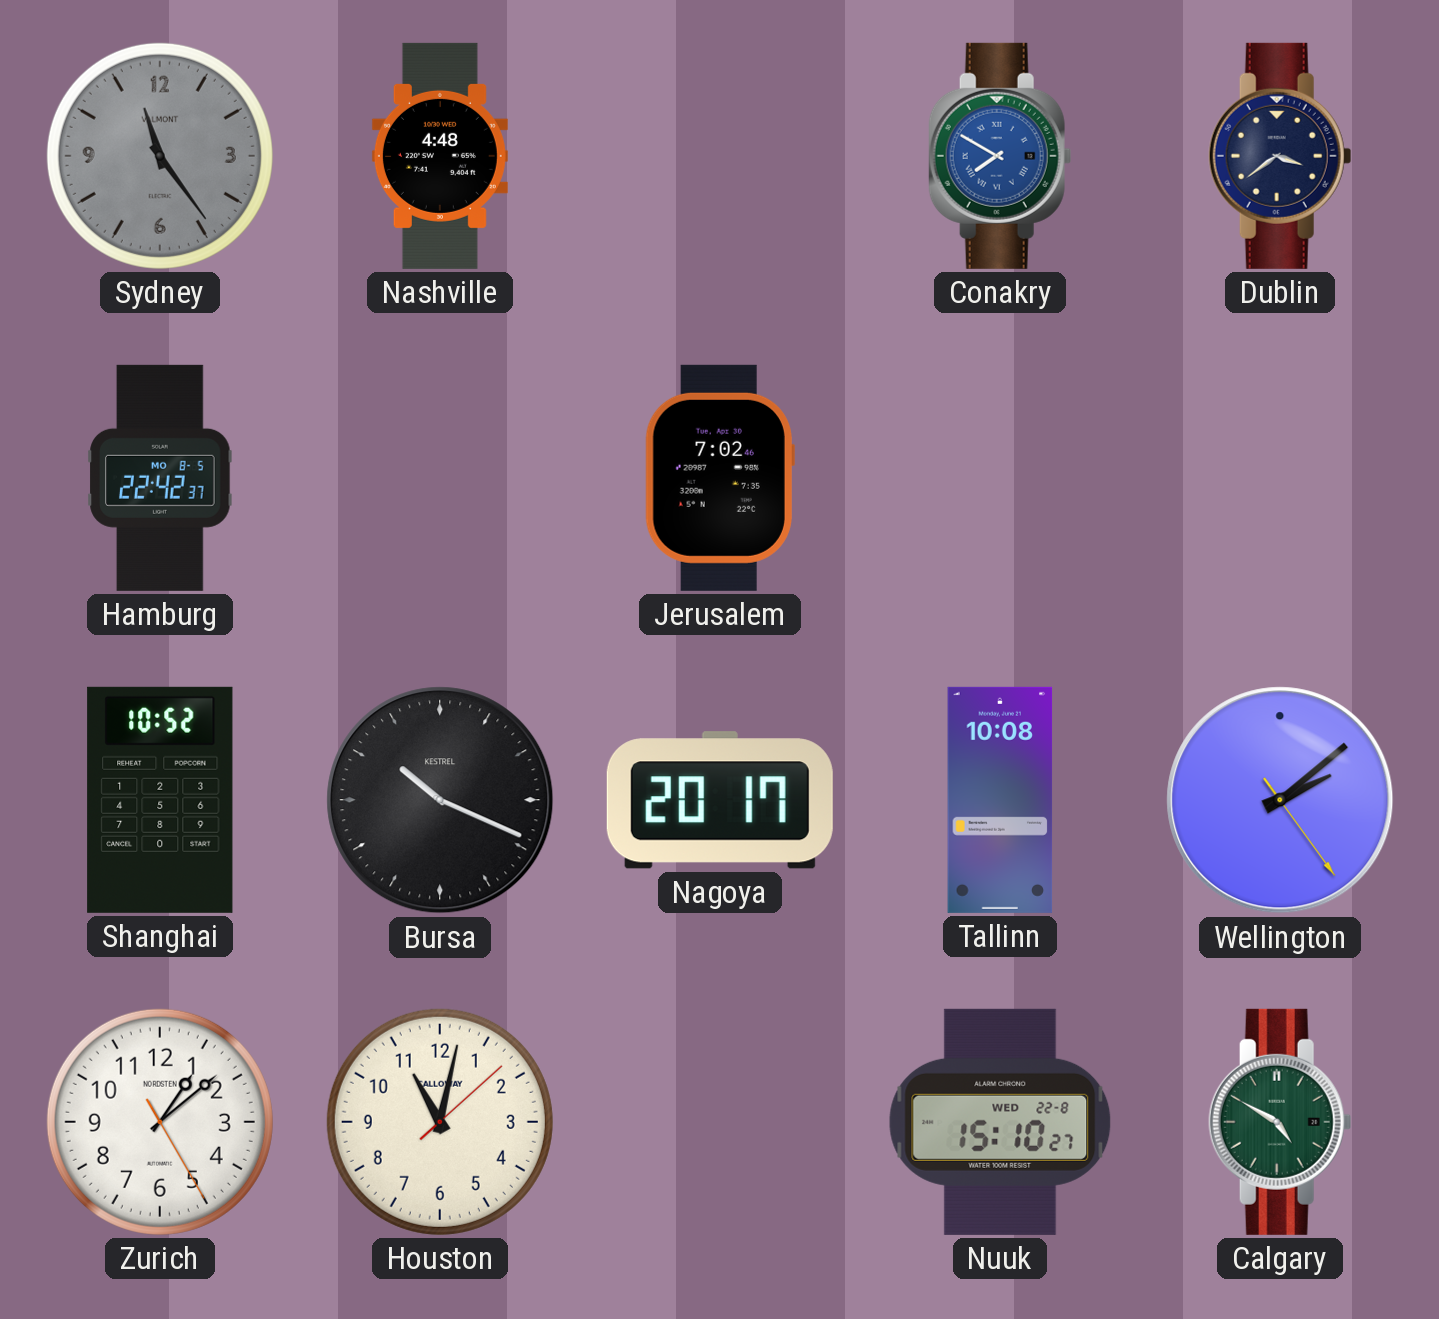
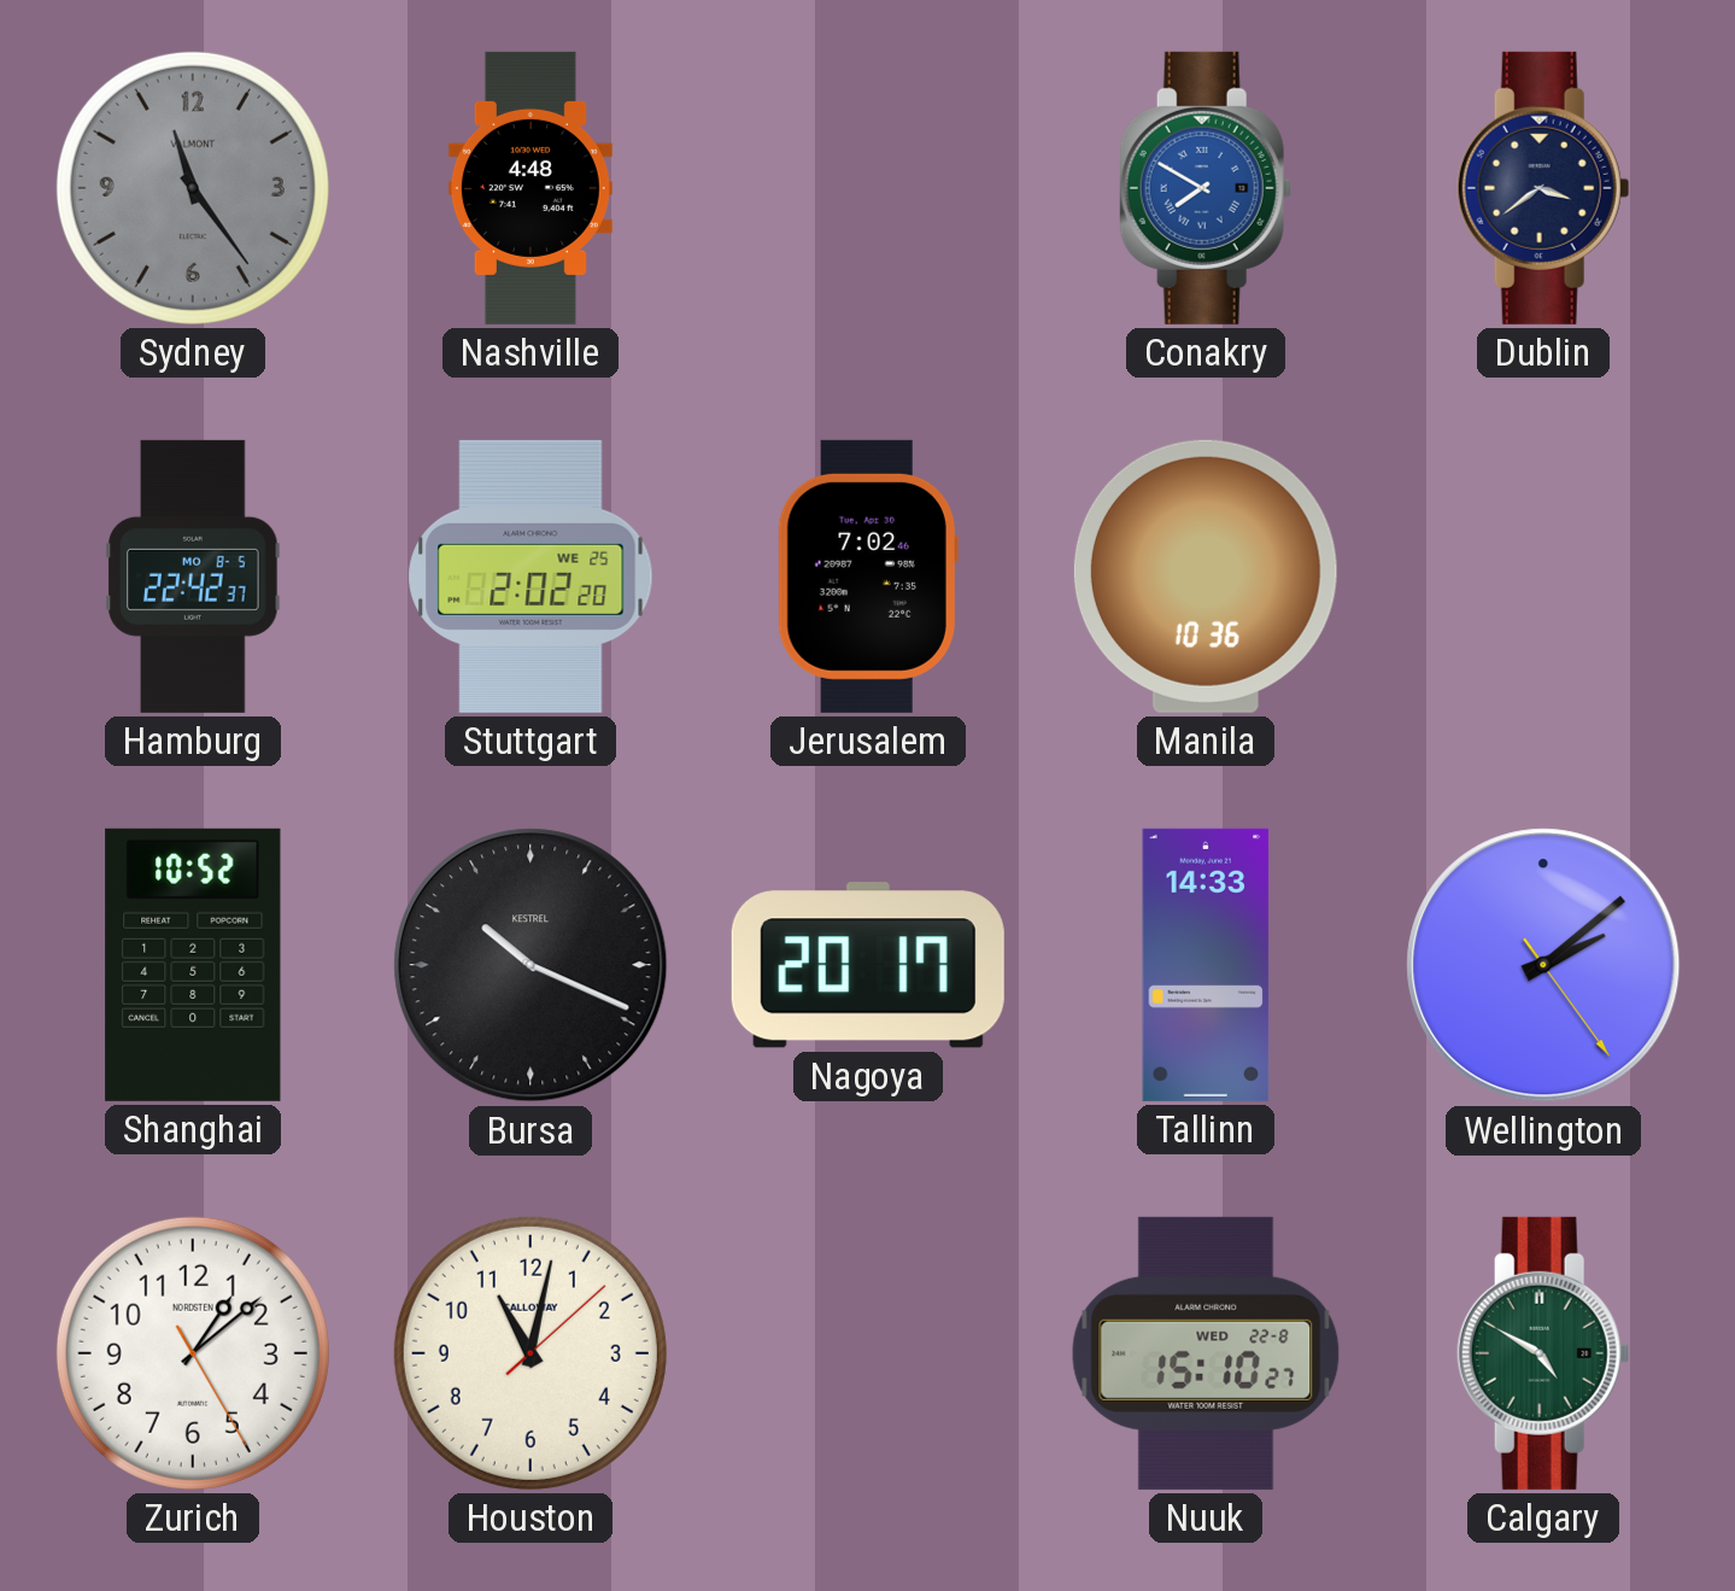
Stuttgart: none -> 2:02
Manila: none -> 10:36
Tallinn: 10:08 -> 14:33
